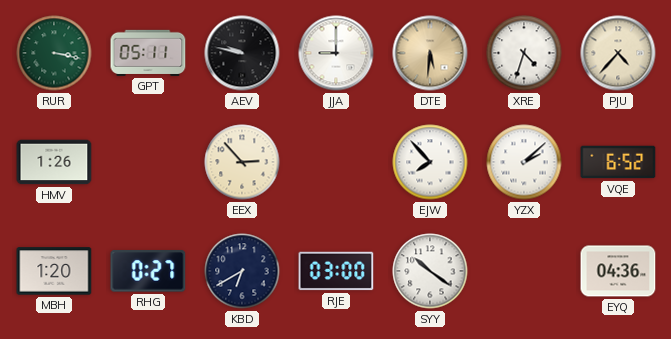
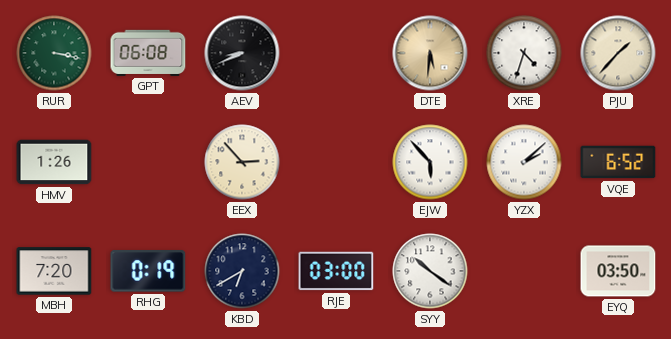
GPT: 05:11 -> 06:08
AEV: 9:47 -> 8:41
JJA: 9:00 -> none
PJU: 4:37 -> 1:37
EJW: 7:53 -> 5:53
MBH: 1:20 -> 7:20
RHG: 0:27 -> 0:19
EYQ: 04:36 -> 03:50
